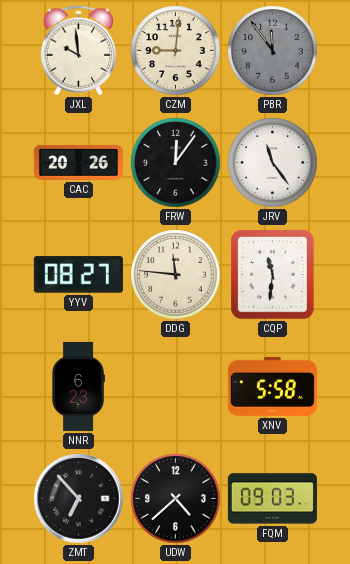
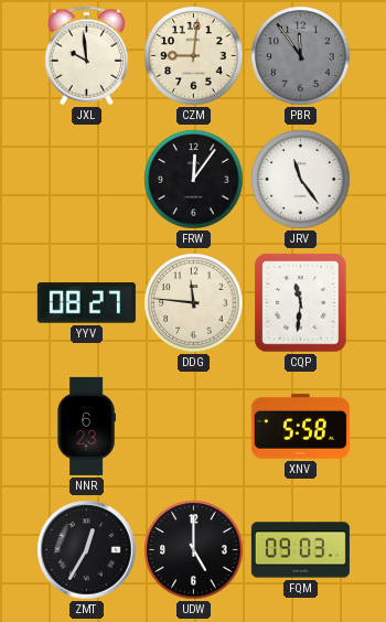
CAC: 20:26 -> none
ZMT: 6:53 -> 12:35
UDW: 4:38 -> 5:00
